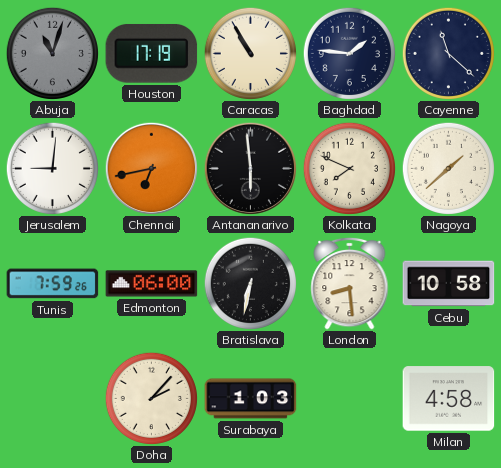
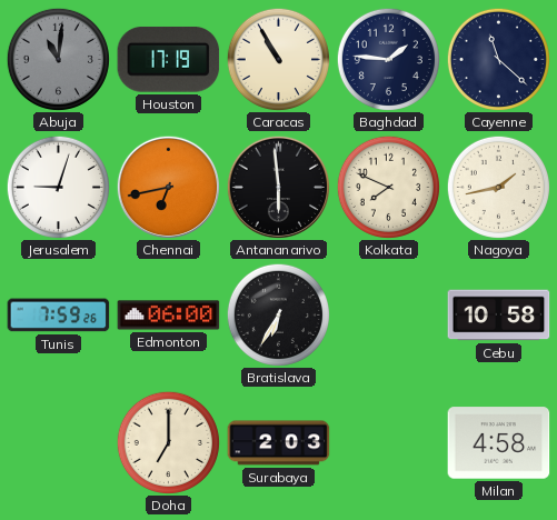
Abuja: 11:03 -> 11:01
Jerusalem: 9:01 -> 9:03
Nagoya: 1:38 -> 1:43
Bratislava: 6:32 -> 6:35
London: 8:29 -> none
Doha: 2:07 -> 7:00
Surabaya: 1:03 -> 2:03
